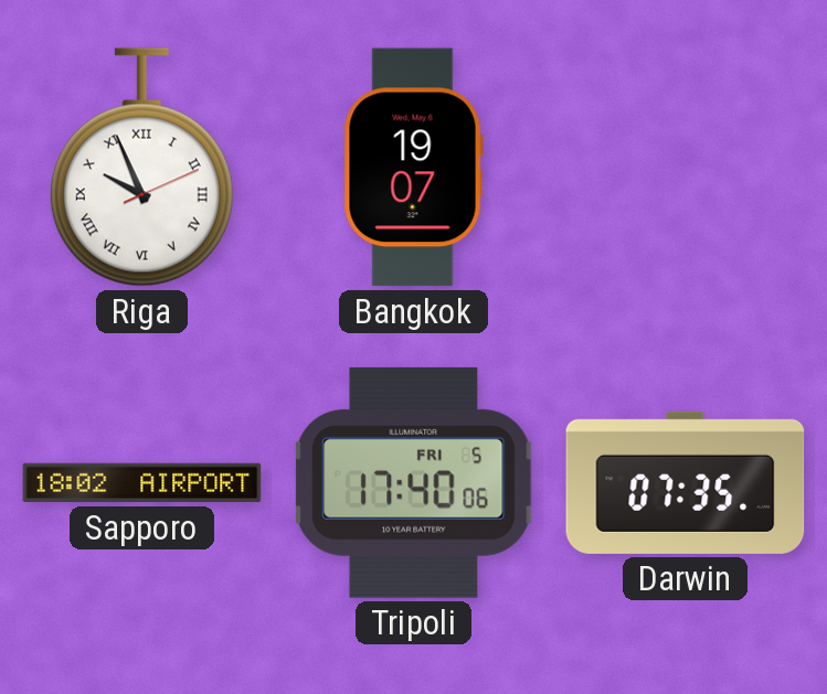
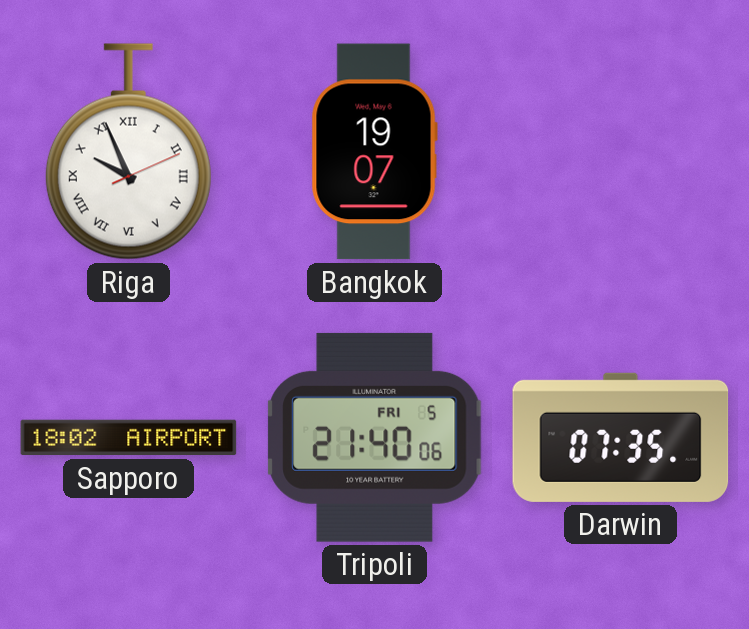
Tripoli: 17:40 -> 21:40
